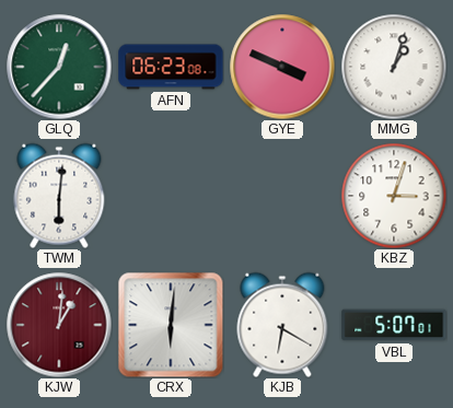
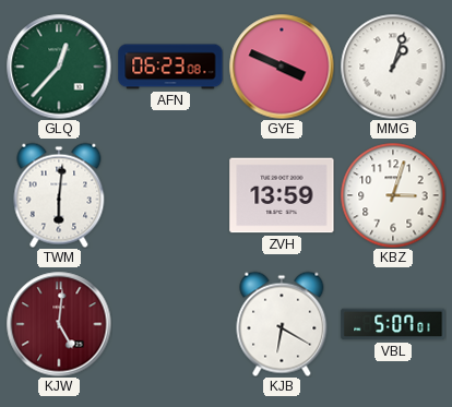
ZVH: none -> 13:59
KJW: 1:01 -> 5:01
CRX: 6:01 -> none
